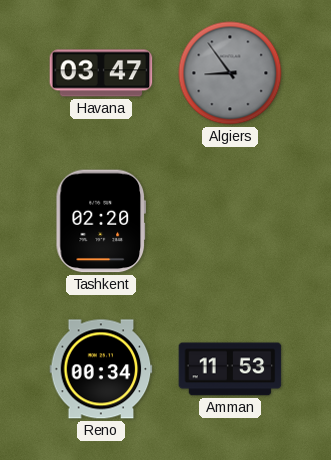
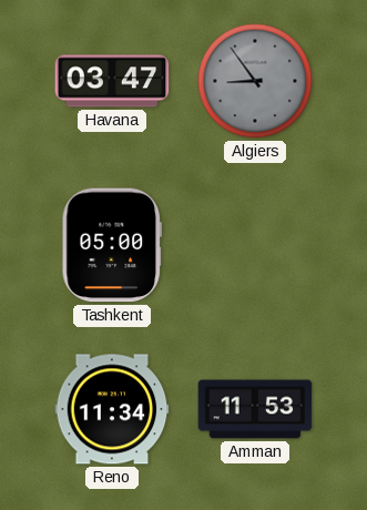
Tashkent: 02:20 -> 05:00
Reno: 00:34 -> 11:34
